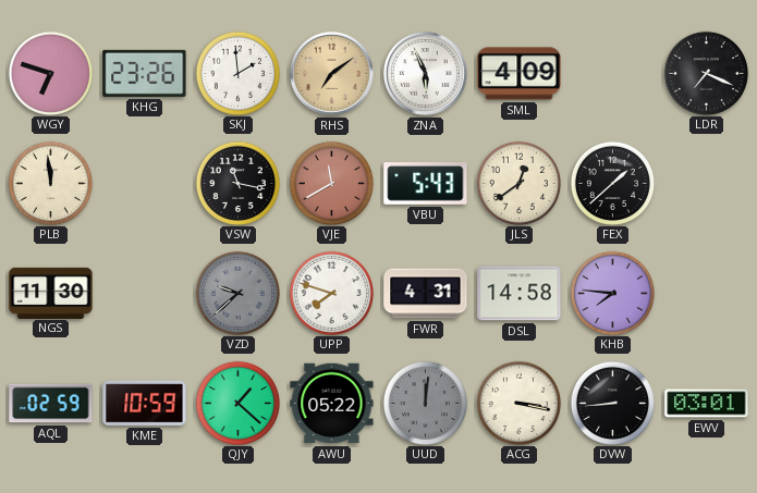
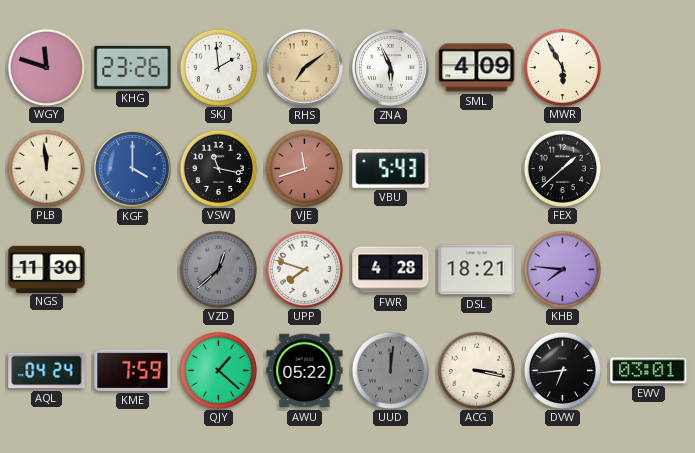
WGY: 6:48 -> 11:48
MWR: none -> 5:55
LDR: 7:19 -> none
KGF: none -> 4:00
VJE: 11:40 -> 11:42
JLS: 12:39 -> none
VZD: 9:38 -> 12:38
FWR: 4:31 -> 4:28
DSL: 14:58 -> 18:21
AQL: 02:59 -> 04:24
KME: 10:59 -> 7:59
DVW: 8:44 -> 6:44
